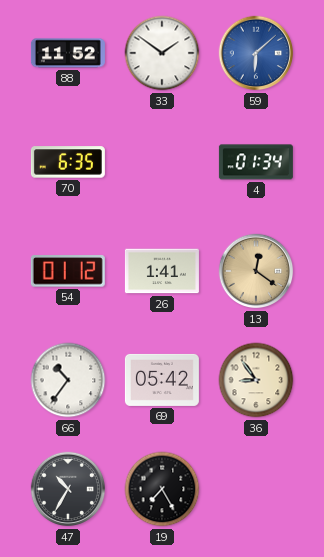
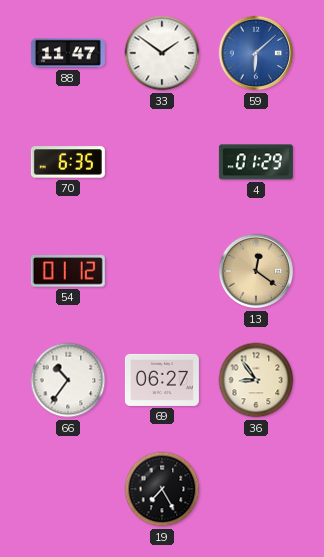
88: 11:52 -> 11:47
4: 01:34 -> 01:29
26: 1:41 -> none
69: 05:42 -> 06:27
47: 10:35 -> none
